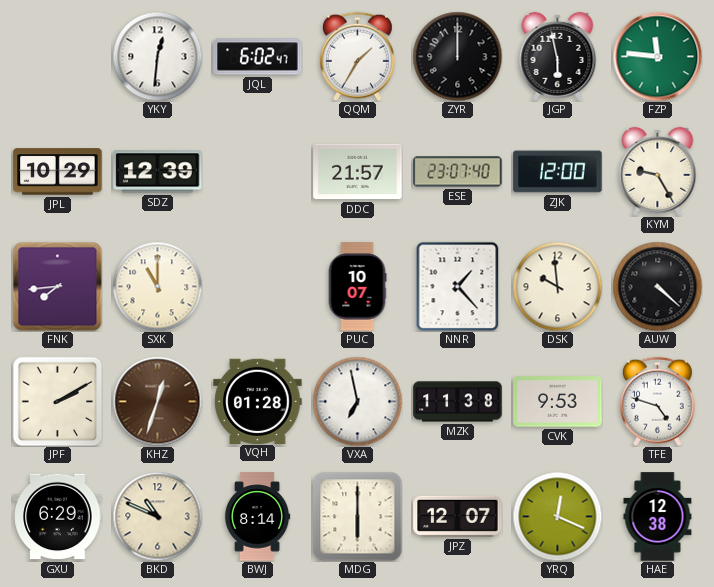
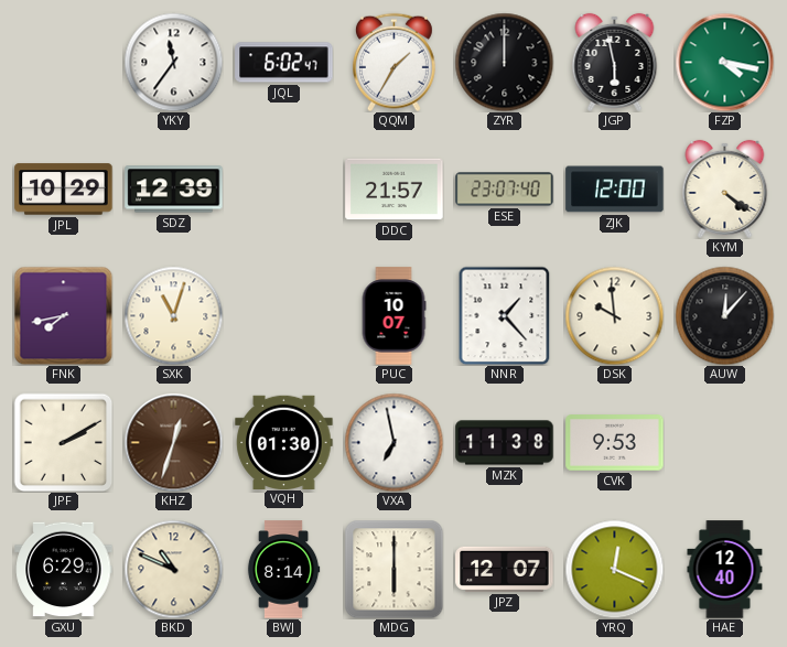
YKY: 12:31 -> 11:36
FZP: 11:46 -> 4:17
KYM: 9:25 -> 4:21
FNK: 7:44 -> 7:43
SXK: 11:00 -> 11:03
AUW: 4:22 -> 12:07
VQH: 01:28 -> 01:30
TFE: 4:48 -> none
HAE: 12:38 -> 12:40
